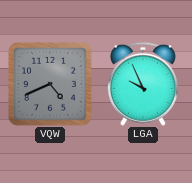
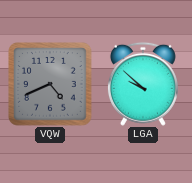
LGA: 9:56 -> 9:52
